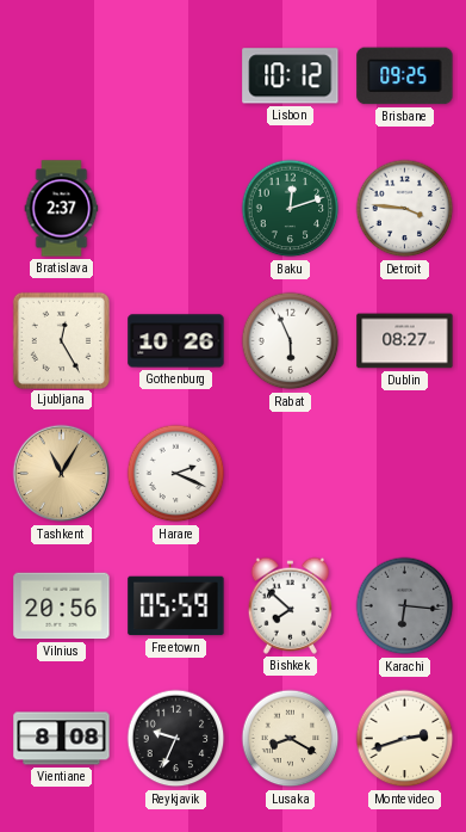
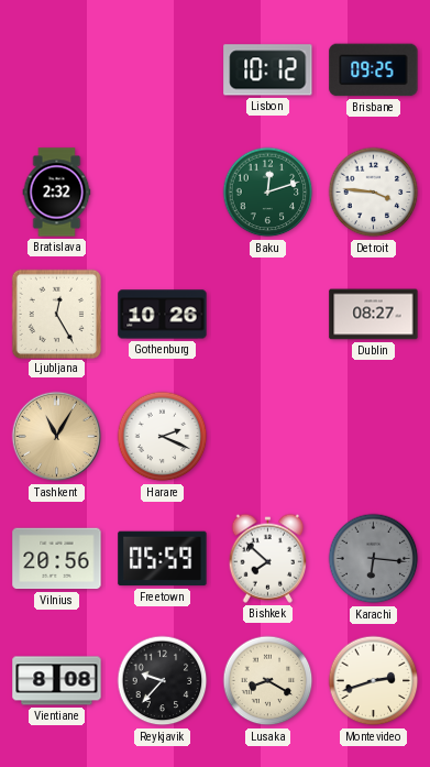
Bratislava: 2:37 -> 2:32
Rabat: 5:56 -> none
Reykjavik: 9:34 -> 9:37
